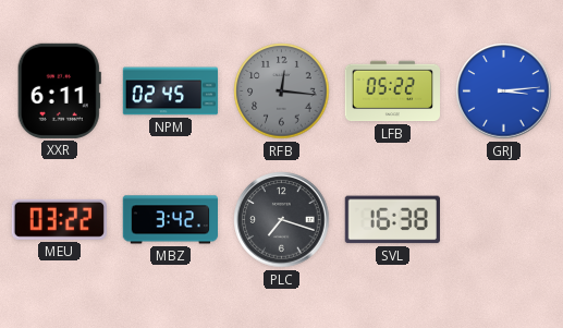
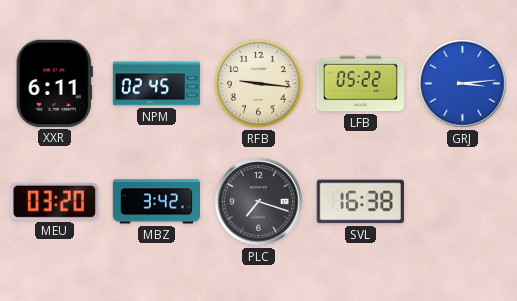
RFB: 12:16 -> 9:16
RFB dial: grey -> cream
MEU: 03:22 -> 03:20
